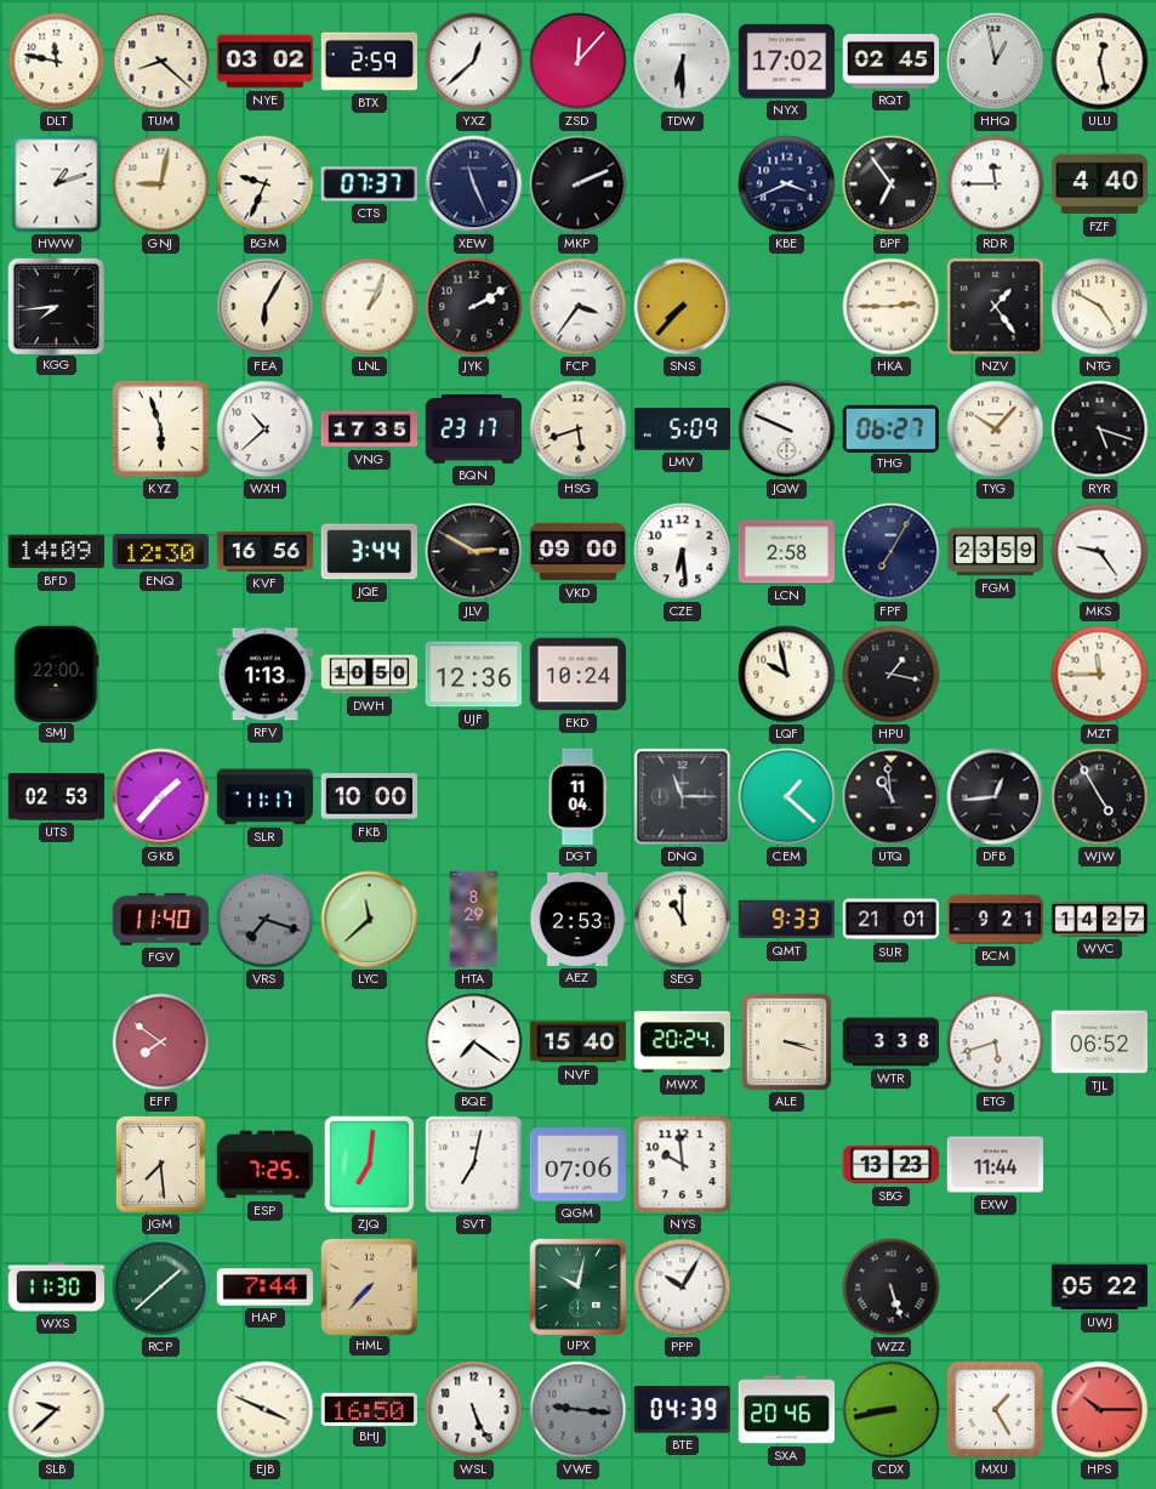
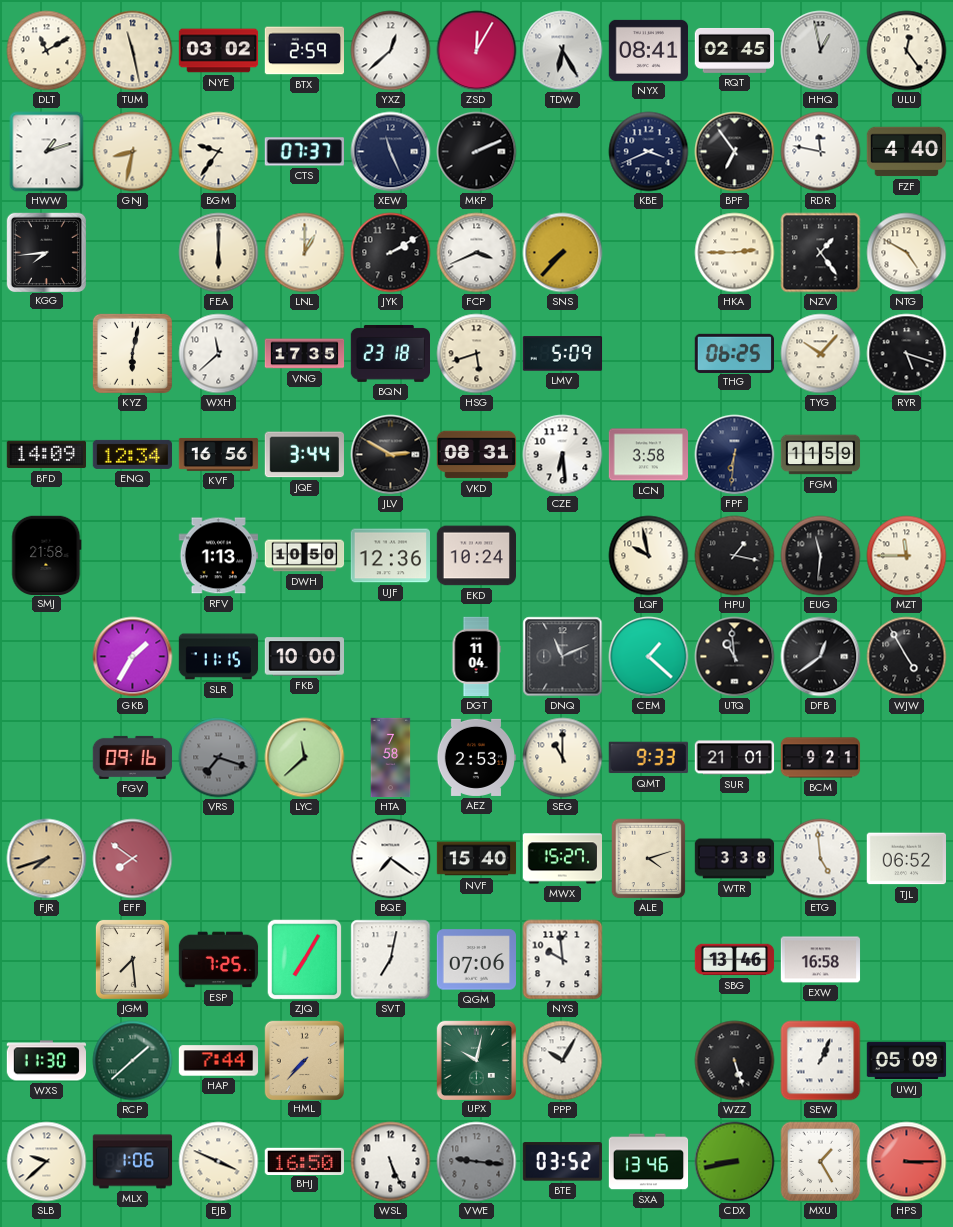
DLT: 11:47 -> 11:10
TUM: 8:22 -> 11:28
ZSD: 12:07 -> 12:05
TDW: 6:30 -> 6:25
NYX: 17:02 -> 08:41
ULU: 12:28 -> 12:24
GNJ: 9:02 -> 8:32
BGM: 9:34 -> 9:36
RDR: 11:45 -> 11:47
FEA: 6:05 -> 6:00
LNL: 1:04 -> 1:00
FCP: 3:36 -> 3:41
KYZ: 5:57 -> 6:02
WXH: 10:38 -> 11:38
BQN: 23:17 -> 23:18
JQW: 9:49 -> none
THG: 06:27 -> 06:25
ENQ: 12:30 -> 12:34
VKD: 09:00 -> 08:31
LCN: 2:58 -> 3:58
FPF: 7:05 -> 6:31
FGM: 23:59 -> 11:59
MKS: 9:24 -> none
SMJ: 22:00 -> 21:58
EUG: none -> 11:31
UTS: 02:53 -> none
GKB: 1:37 -> 1:35
SLR: 11:17 -> 11:15
DNQ: 11:15 -> 11:11
DFB: 12:44 -> 12:39
FGV: 11:40 -> 09:16
HTA: 8:29 -> 7:58
WVC: 14:27 -> none
FJR: none -> 7:42
MWX: 20:24 -> 15:27
ALE: 3:18 -> 4:12
ETG: 5:42 -> 4:59
ZJQ: 7:01 -> 7:05
SBG: 13:23 -> 13:46
EXW: 11:44 -> 16:58
SEW: none -> 1:04
UWJ: 05:22 -> 05:09
MLX: none -> 1:06
BTE: 04:39 -> 03:52
SXA: 20:46 -> 13:46
HPS: 10:15 -> 3:15
